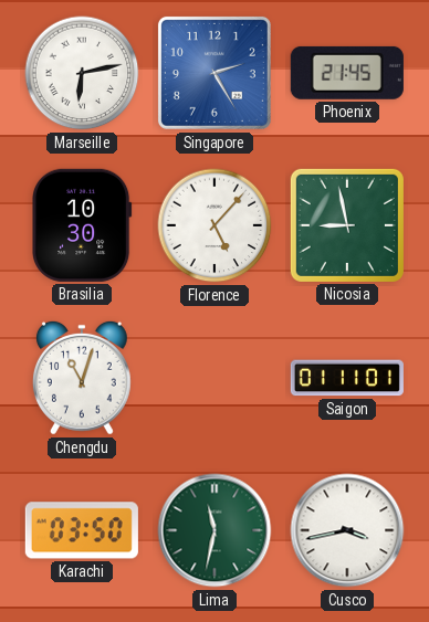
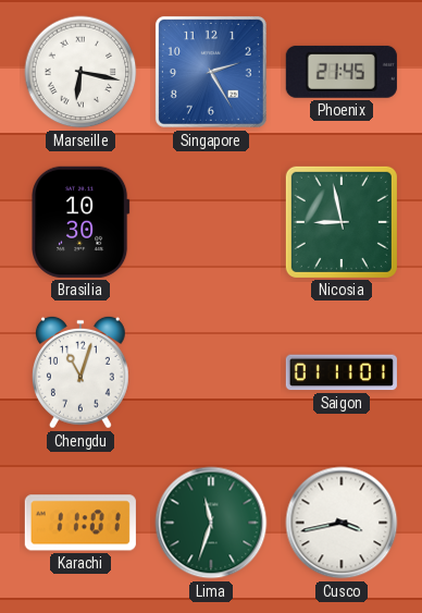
Marseille: 6:13 -> 6:17
Florence: 5:07 -> none
Karachi: 03:50 -> 11:01
Lima: 11:32 -> 11:33
